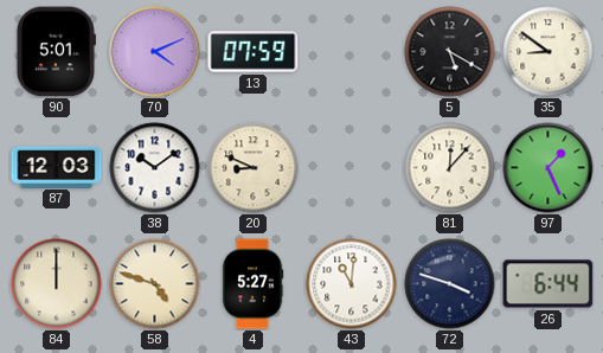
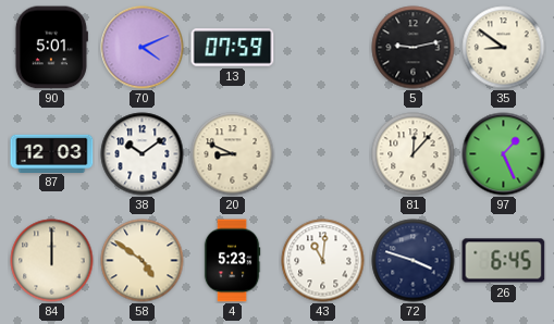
5: 5:20 -> 9:13
58: 4:48 -> 4:51
4: 5:27 -> 5:23
26: 6:44 -> 6:45
